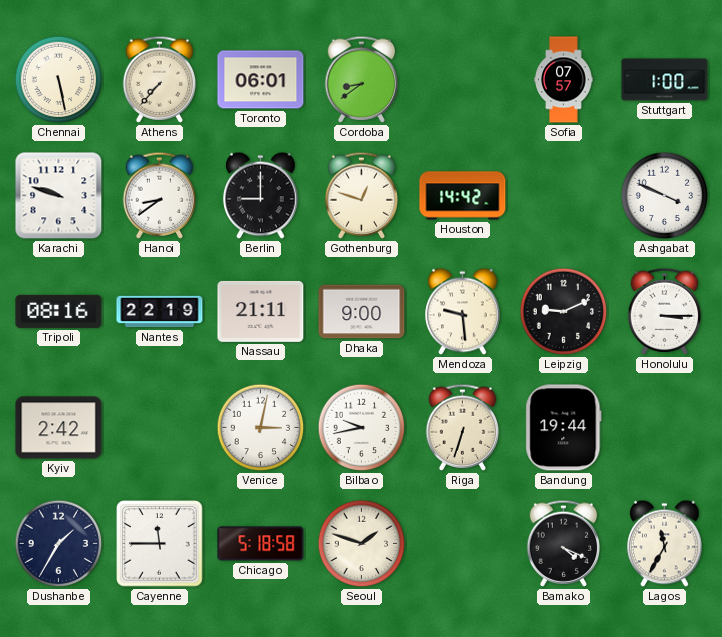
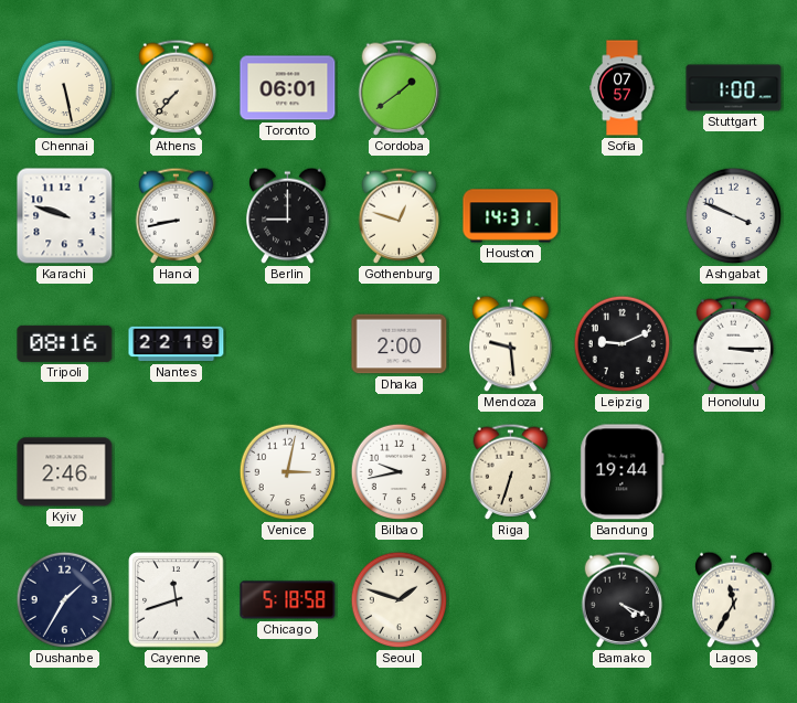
Cordoba: 8:39 -> 1:39
Hanoi: 8:39 -> 8:43
Houston: 14:42 -> 14:31
Nassau: 21:11 -> none
Dhaka: 9:00 -> 2:00
Kyiv: 2:42 -> 2:46
Cayenne: 11:45 -> 11:42
